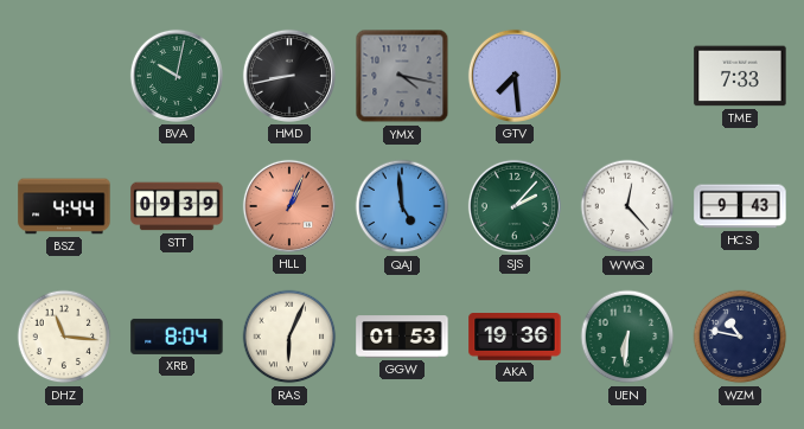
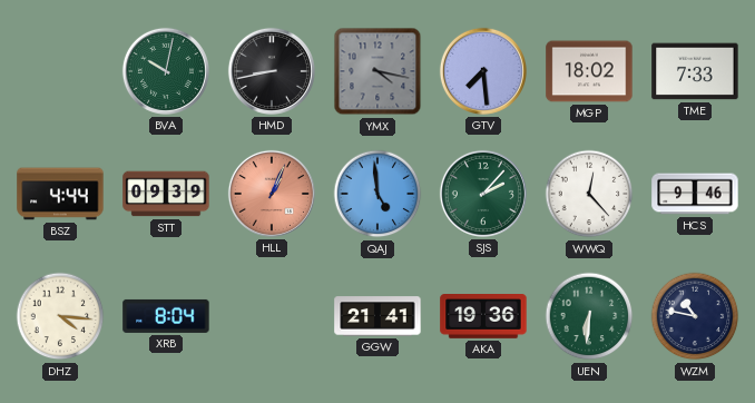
MGP: none -> 18:02
HCS: 9:43 -> 9:46
DHZ: 11:16 -> 4:16
RAS: 6:04 -> none
GGW: 01:53 -> 21:41
